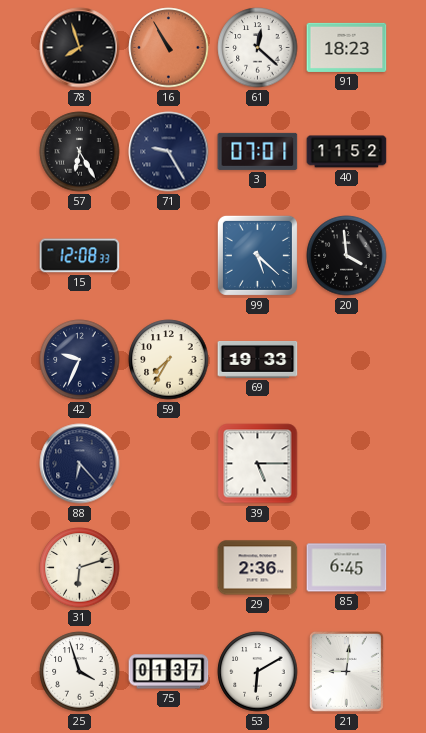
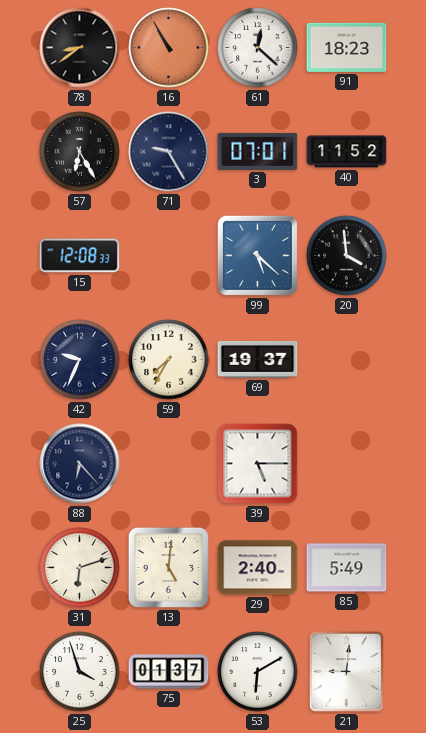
78: 7:57 -> 8:39
69: 19:33 -> 19:37
13: none -> 5:01
29: 2:36 -> 2:40
85: 6:45 -> 5:49
